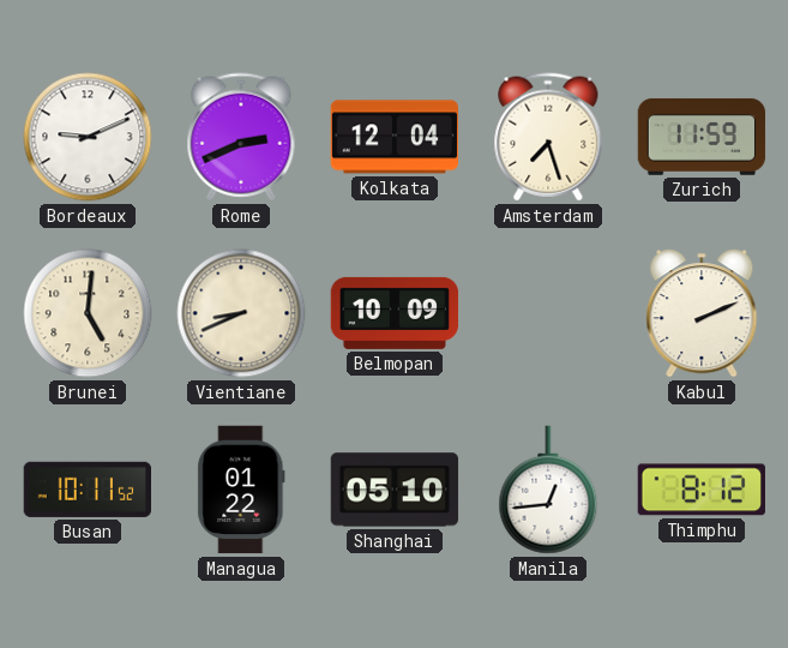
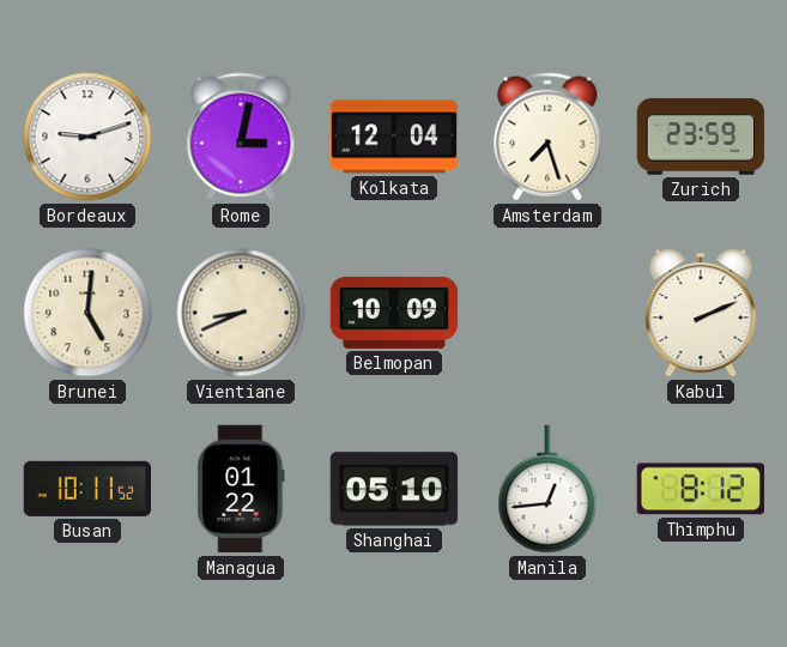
Bordeaux: 9:11 -> 9:12
Rome: 2:41 -> 3:02
Zurich: 11:59 -> 23:59
